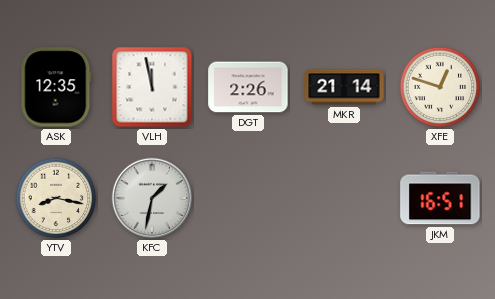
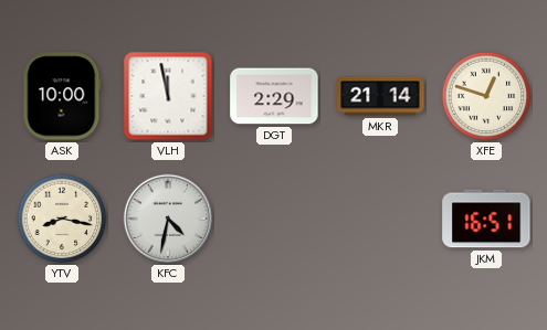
ASK: 12:35 -> 10:00
DGT: 2:26 -> 2:29
KFC: 1:32 -> 4:32
